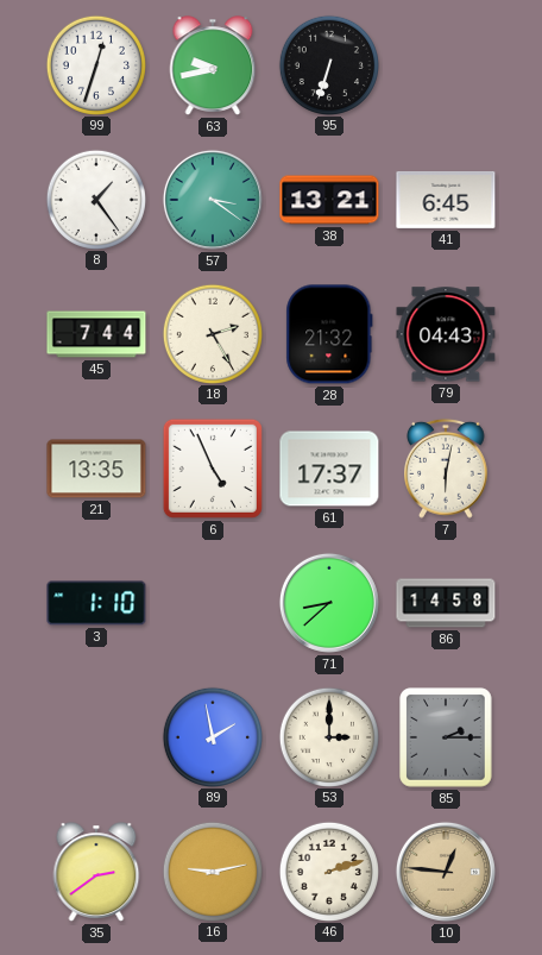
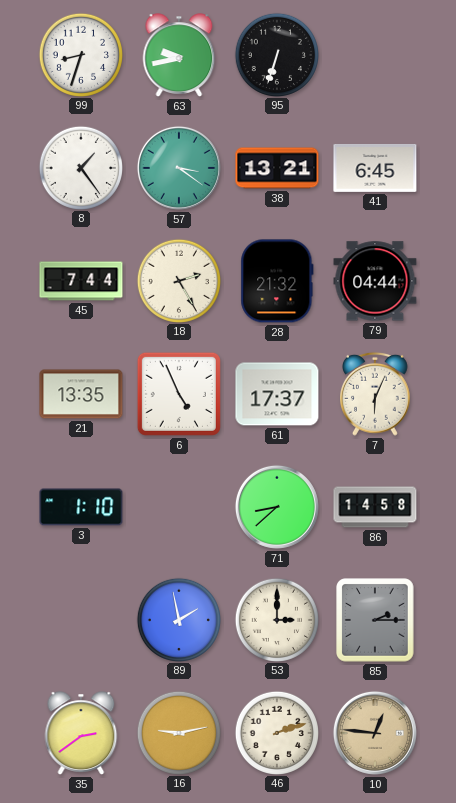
99: 12:33 -> 8:33
79: 04:43 -> 04:44
7: 6:02 -> 6:04
